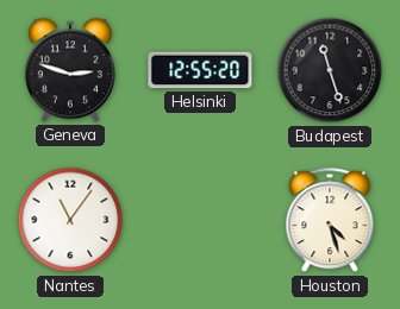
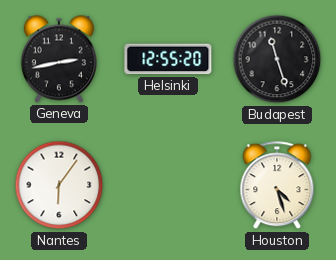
Geneva: 2:48 -> 2:43
Nantes: 11:06 -> 6:06
